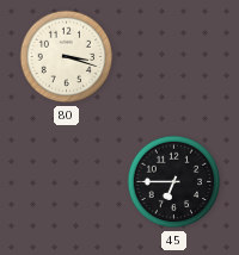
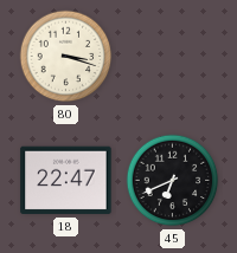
18: none -> 22:47
45: 6:45 -> 6:41
